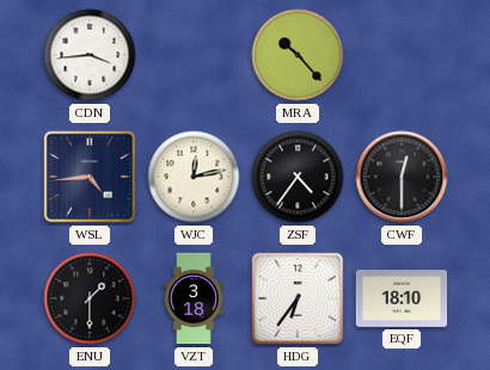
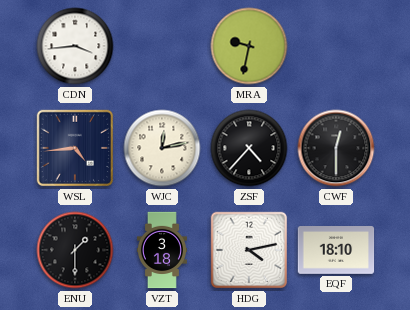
MRA: 10:23 -> 9:32
ZSF: 4:36 -> 4:37
HDG: 6:36 -> 4:13
